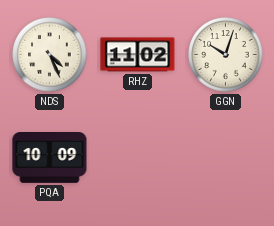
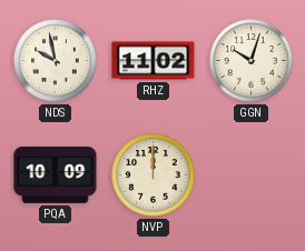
NDS: 4:26 -> 9:58
NVP: none -> 12:00
